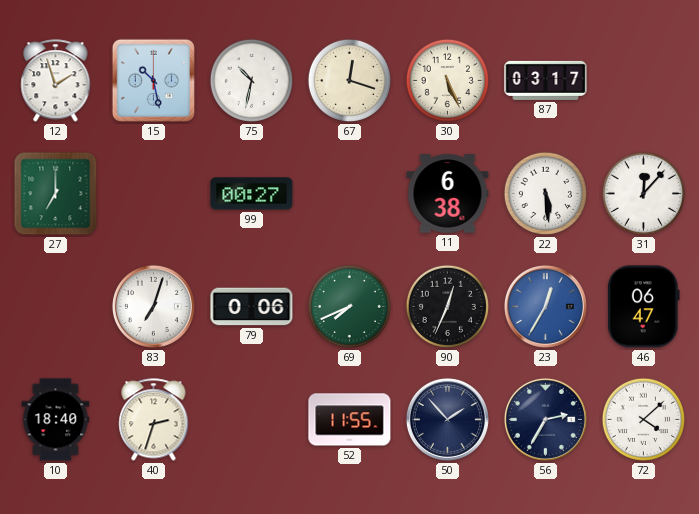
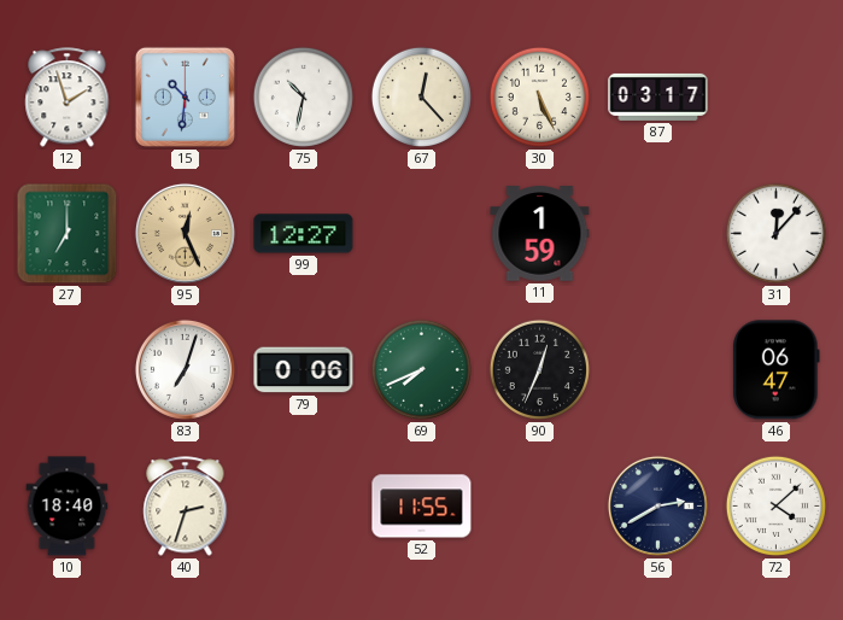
15: 10:28 -> 10:31
67: 12:18 -> 12:23
95: none -> 12:26
99: 00:27 -> 12:27
11: 6:38 -> 1:59
22: 5:29 -> none
23: 12:35 -> none
50: 1:53 -> none
56: 2:35 -> 2:40
